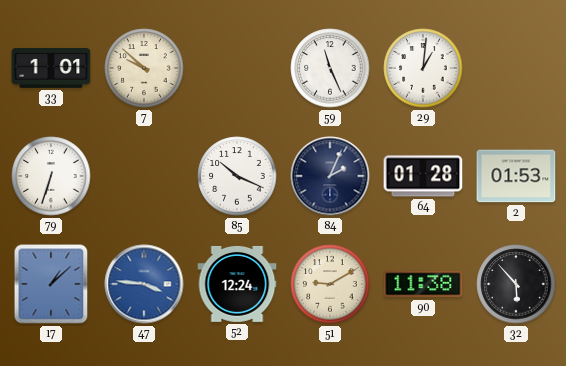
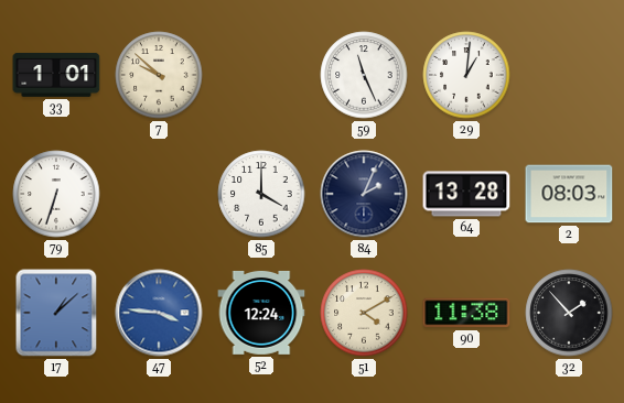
85: 10:19 -> 4:00
64: 01:28 -> 13:28
2: 01:53 -> 08:03
51: 9:10 -> 4:10
32: 5:53 -> 1:53
